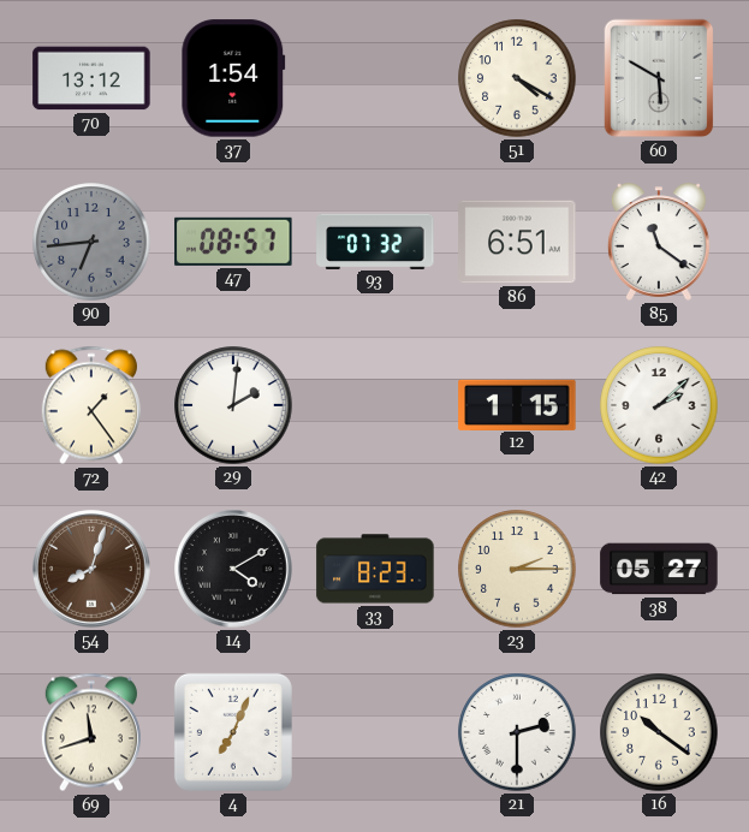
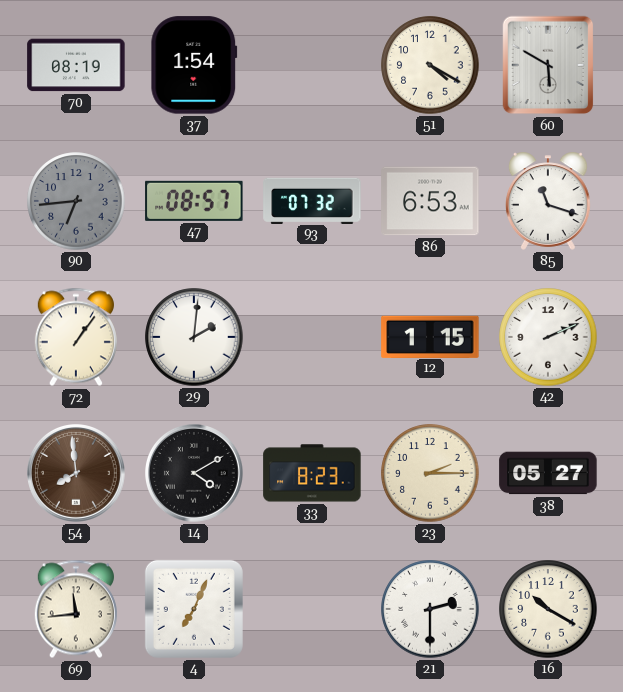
70: 13:12 -> 08:19
86: 6:51 -> 6:53
85: 11:21 -> 11:18
72: 1:24 -> 1:06
42: 2:08 -> 2:11
54: 8:03 -> 7:59
69: 11:42 -> 11:44
16: 10:21 -> 10:20
